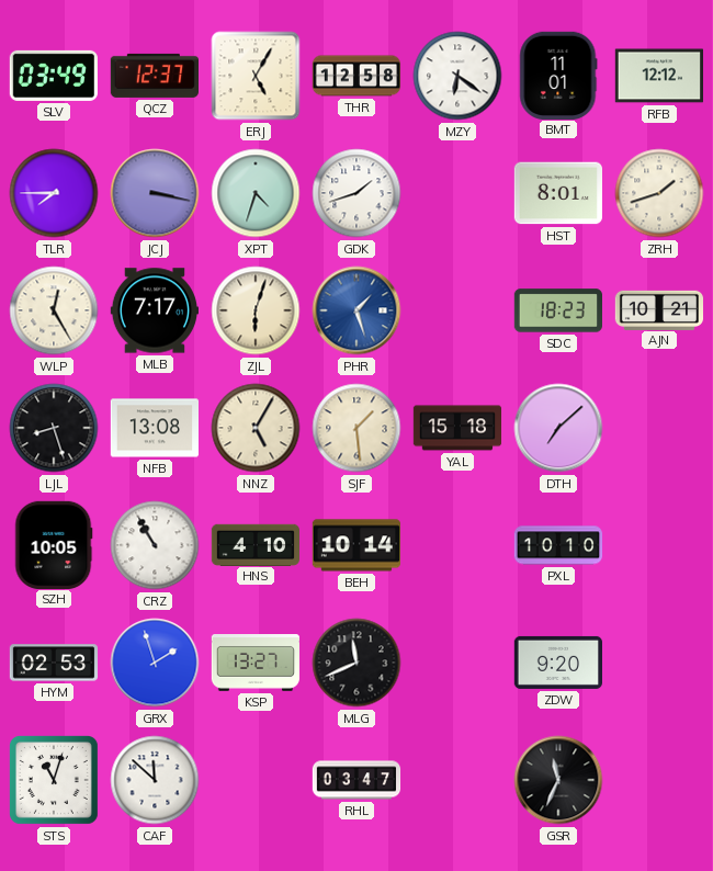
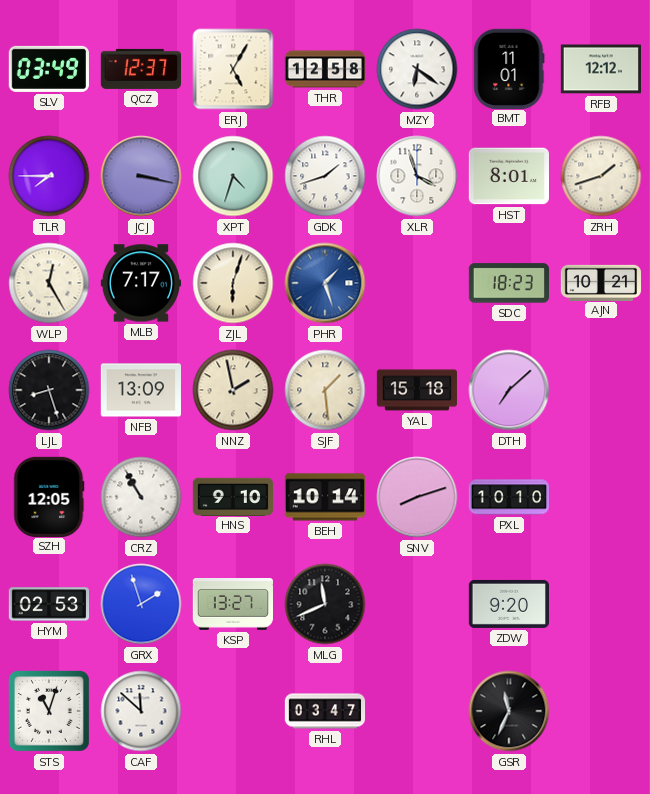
XLR: none -> 3:57
NFB: 13:08 -> 13:09
NNZ: 5:05 -> 1:58
SZH: 10:05 -> 12:05
HNS: 4:10 -> 9:10
SNV: none -> 8:12
